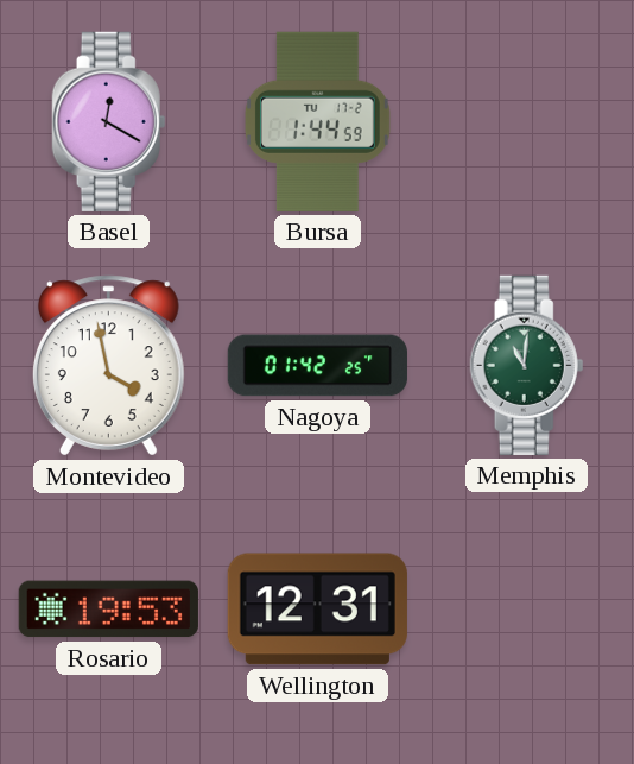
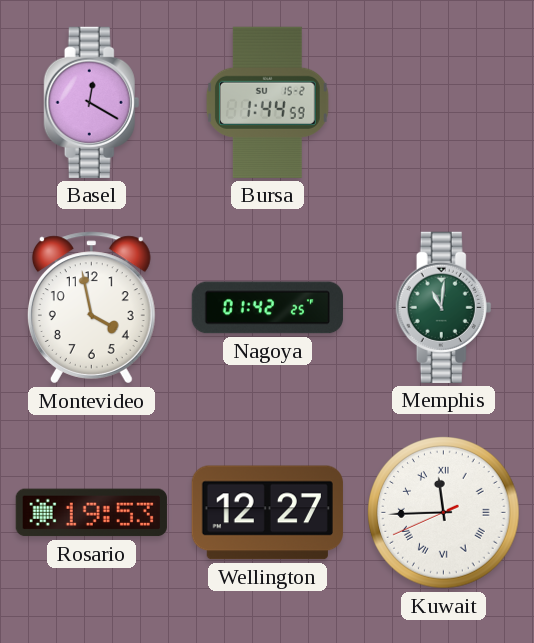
Bursa date: TU 17-2 -> SU 15-2
Wellington: 12:31 -> 12:27
Kuwait: none -> 11:44
